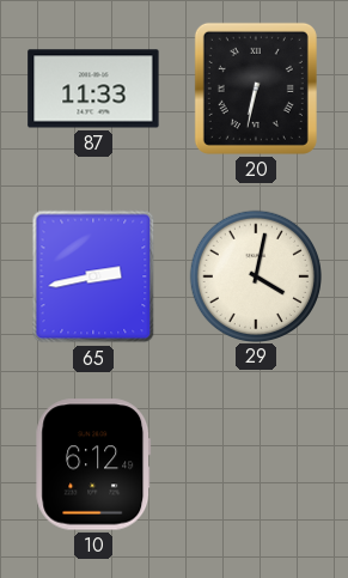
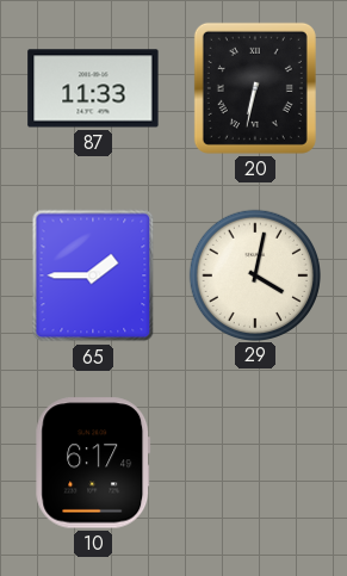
65: 2:43 -> 1:45
10: 6:12 -> 6:17
